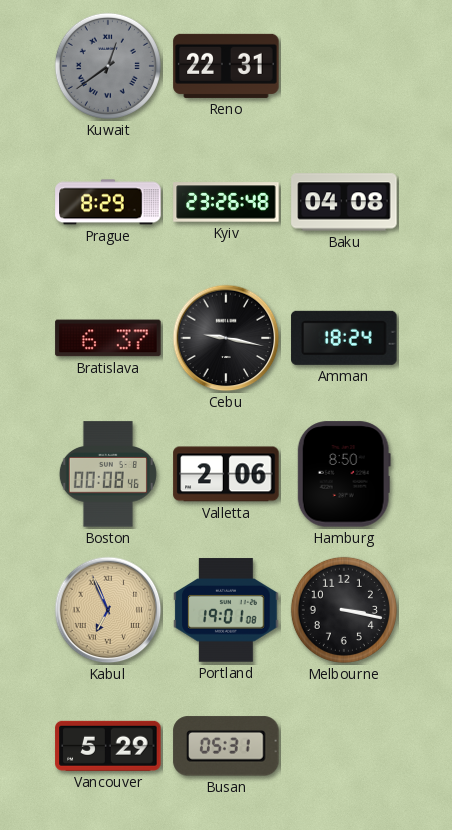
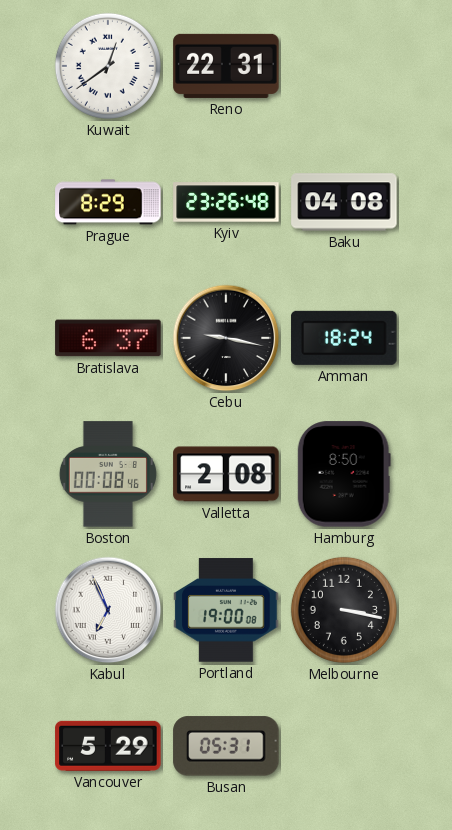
Kuwait dial: grey -> white
Valletta: 2:06 -> 2:08
Kabul dial: champagne -> white
Portland: 19:01 -> 19:00
